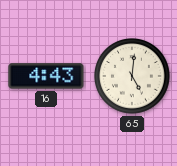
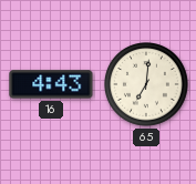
65: 5:01 -> 7:01
